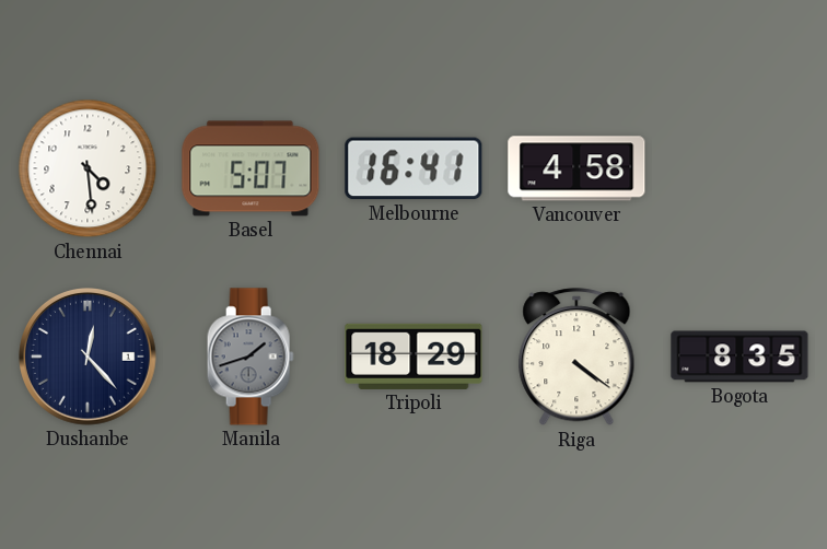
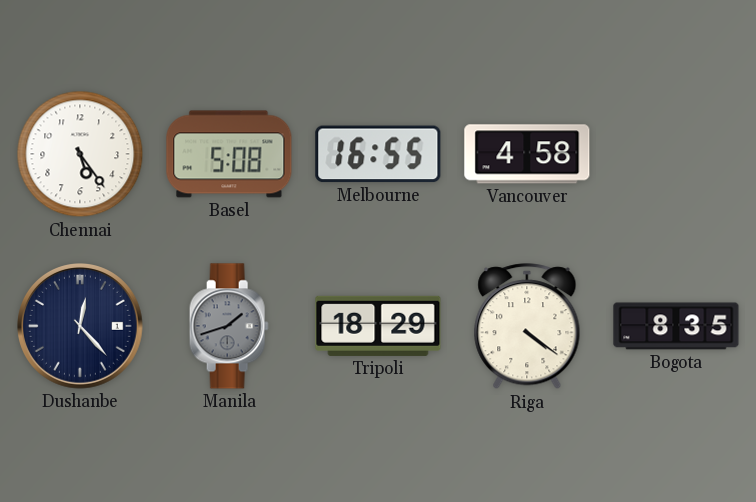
Chennai: 4:29 -> 5:24
Basel: 5:07 -> 5:08
Melbourne: 16:41 -> 16:55
